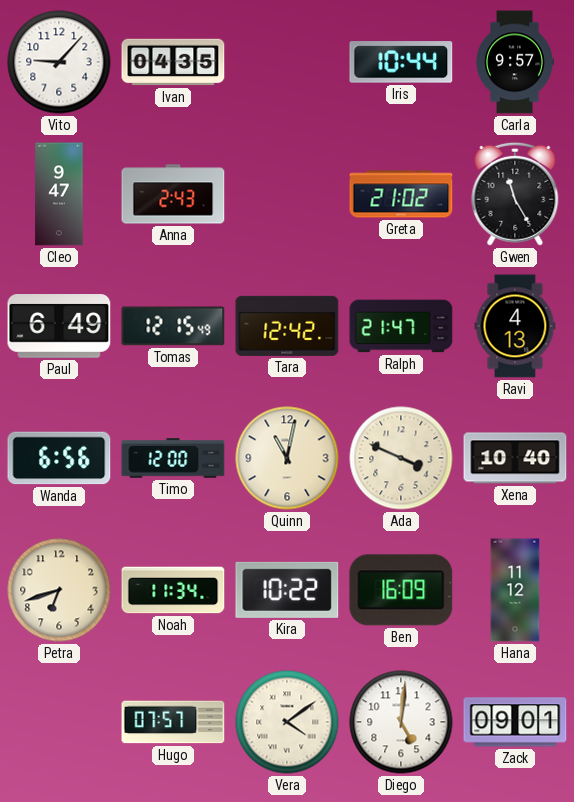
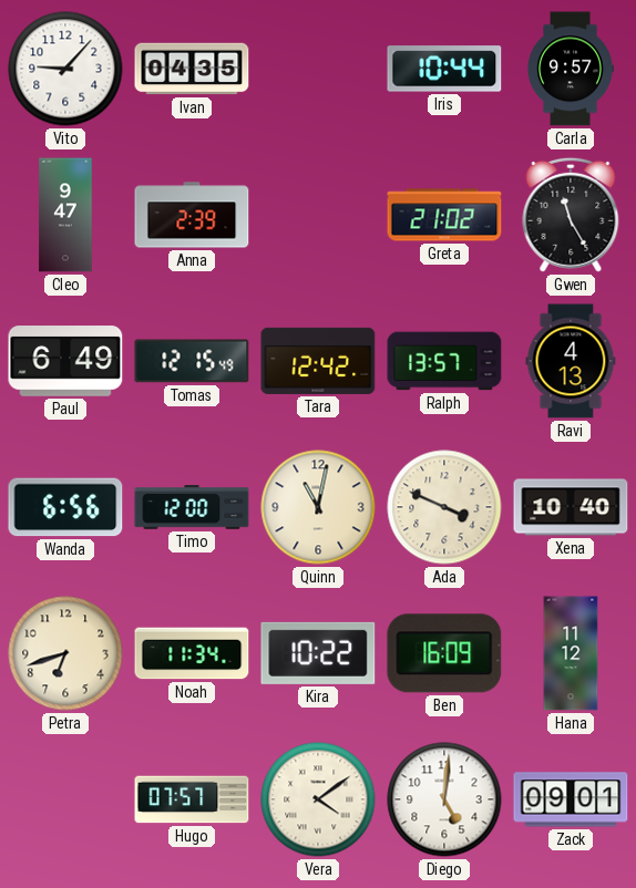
Anna: 2:43 -> 2:39
Ralph: 21:47 -> 13:57
